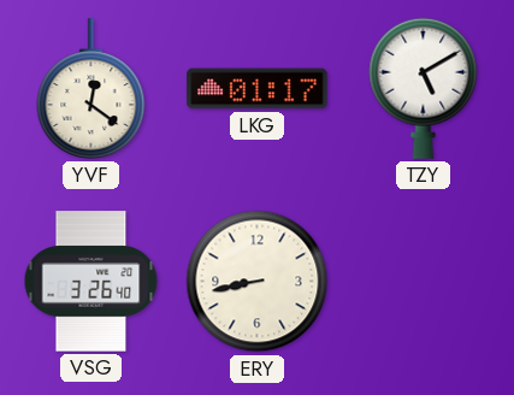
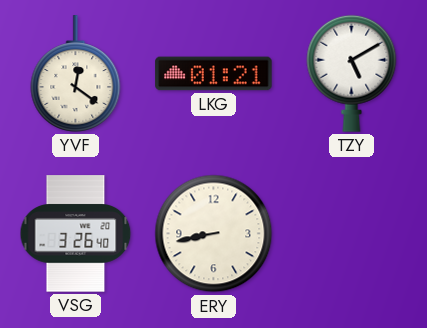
LKG: 01:17 -> 01:21
